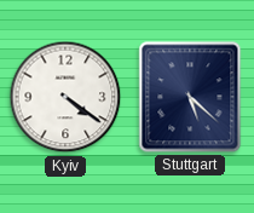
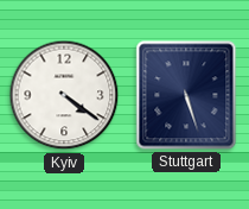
Stuttgart: 5:22 -> 5:27
